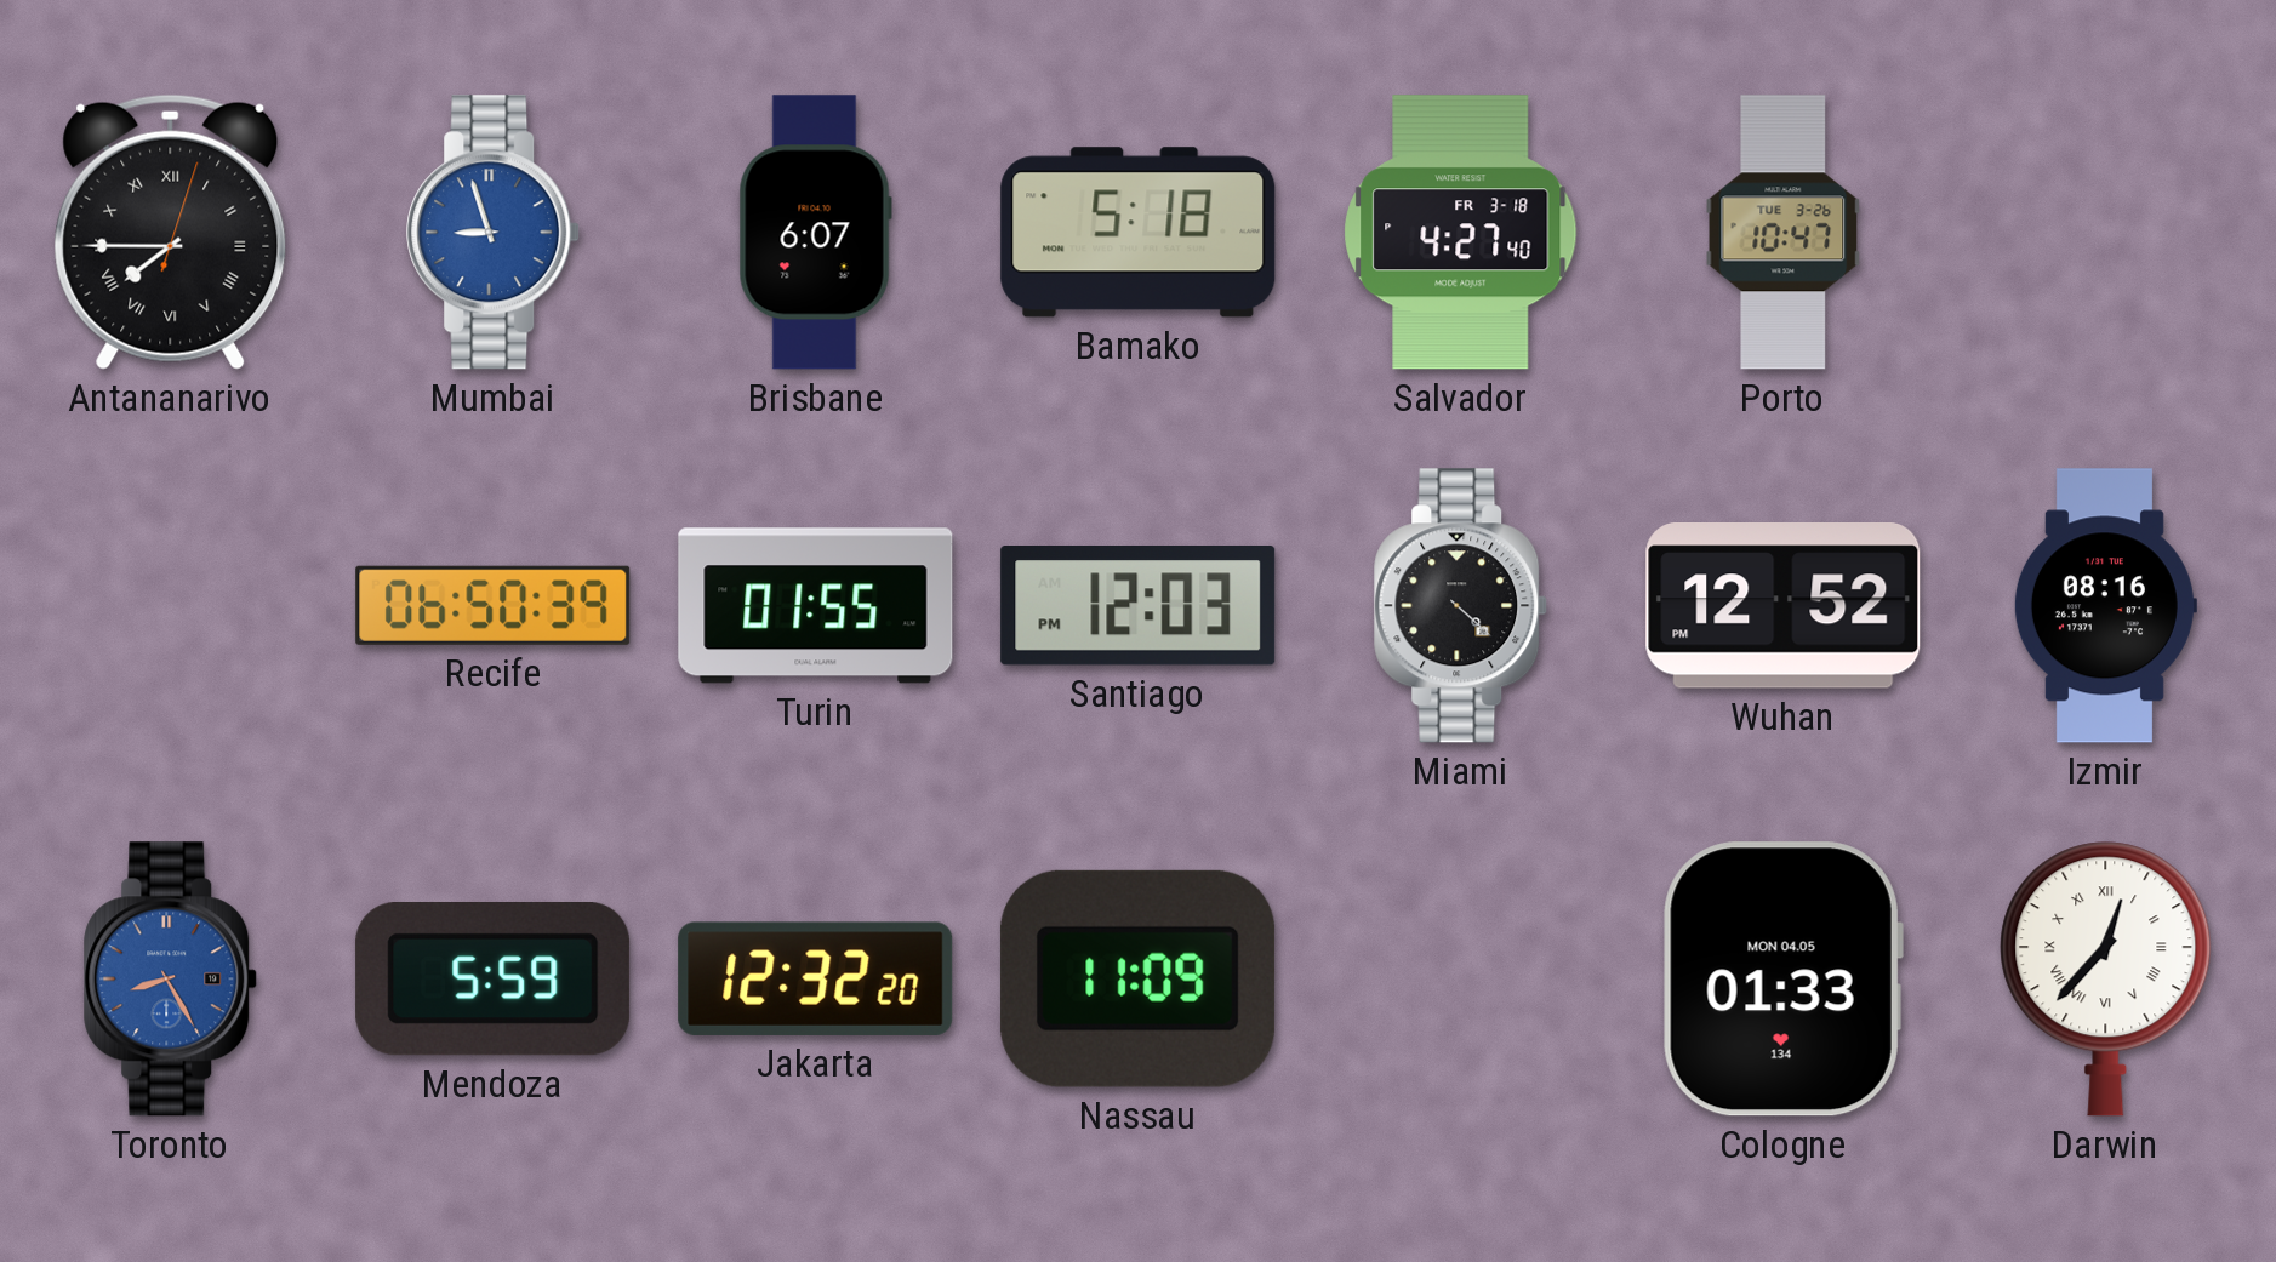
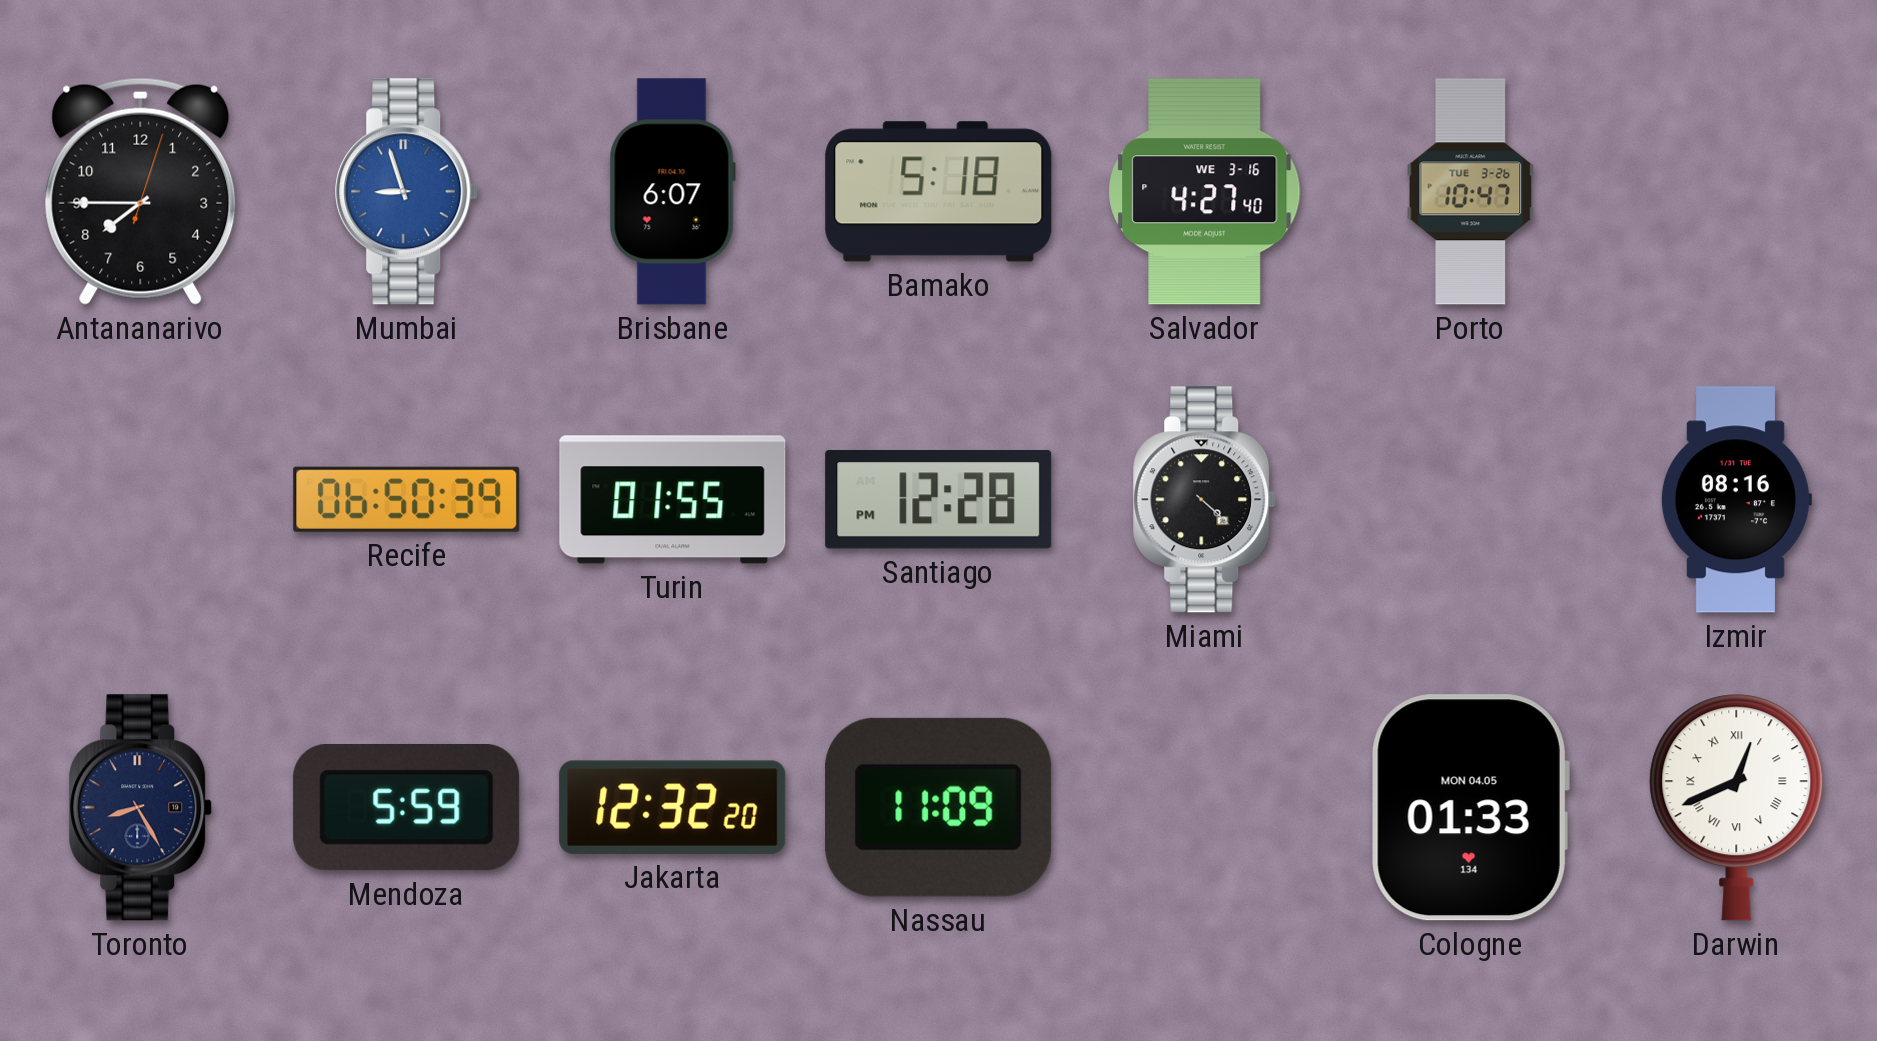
Antananarivo numerals: Roman -> Arabic
Salvador date: FR 3-18 -> WE 3-16
Santiago: 12:03 -> 12:28
Wuhan: 12:52 -> none
Toronto dial: blue -> navy
Darwin: 12:37 -> 12:41
